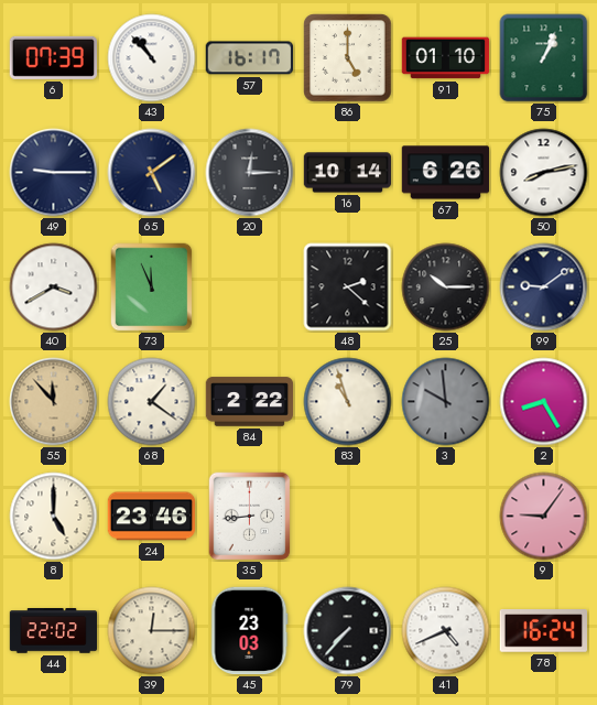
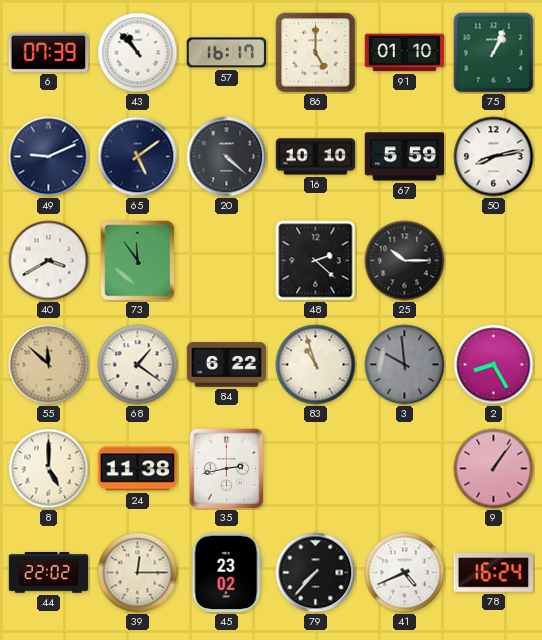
49: 9:15 -> 9:11
20: 12:15 -> 4:22
16: 10:14 -> 10:10
67: 6:26 -> 5:59
73: 11:56 -> 11:54
99: 9:09 -> none
55: 11:53 -> 11:52
84: 2:22 -> 6:22
24: 23:46 -> 11:38
35: 8:44 -> 2:43
9: 9:06 -> 1:06
45: 23:03 -> 23:02
